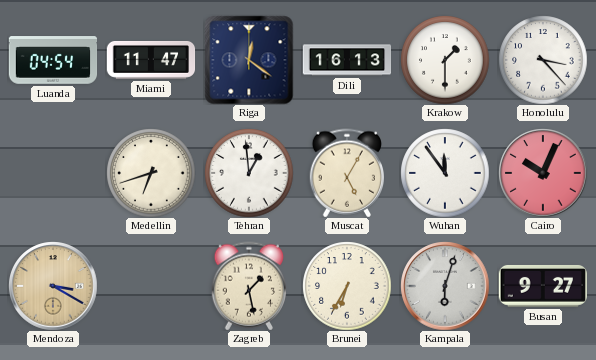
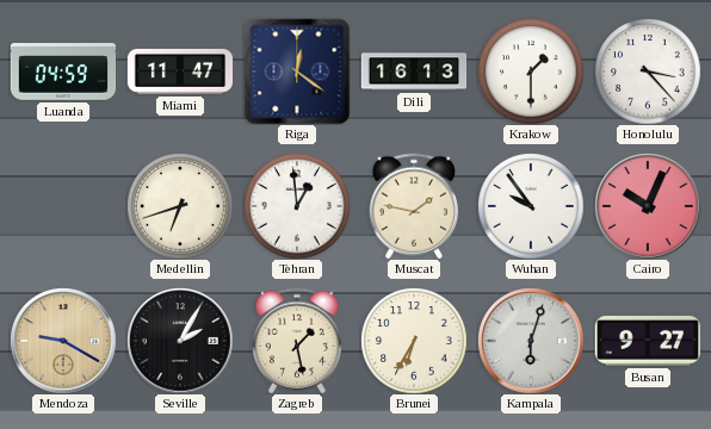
Luanda: 04:54 -> 04:59
Muscat: 5:05 -> 1:47
Wuhan: 11:54 -> 9:54
Mendoza: 3:20 -> 9:20
Seville: none -> 2:05
